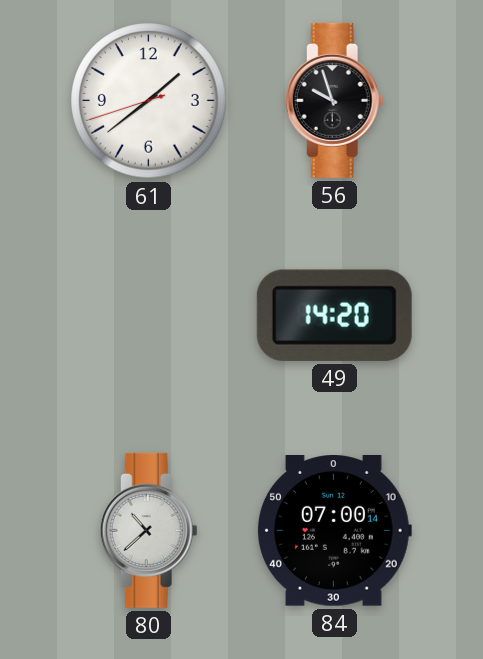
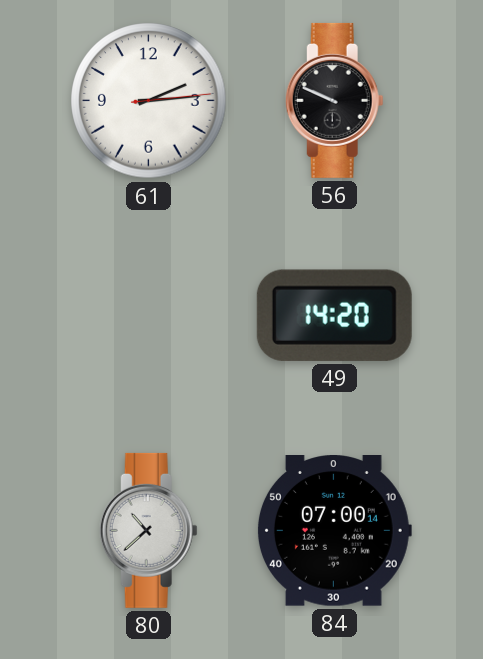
61: 1:38 -> 2:14
56: 9:57 -> 9:49
